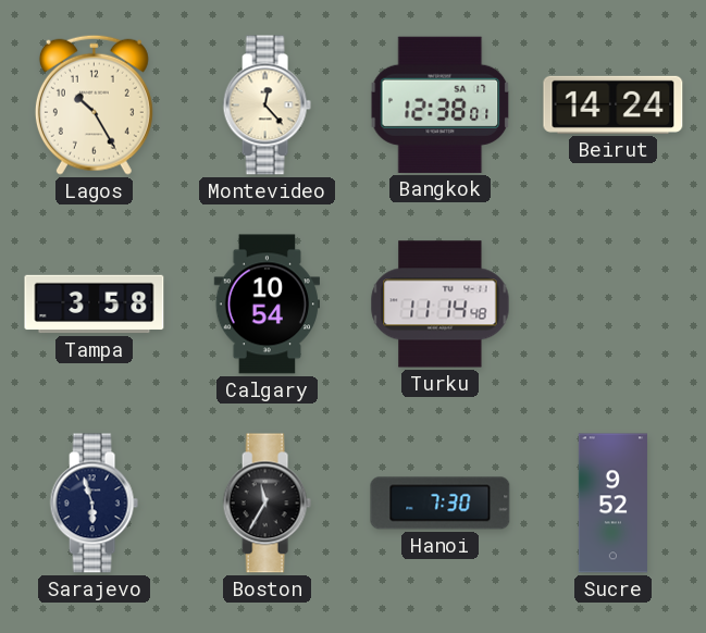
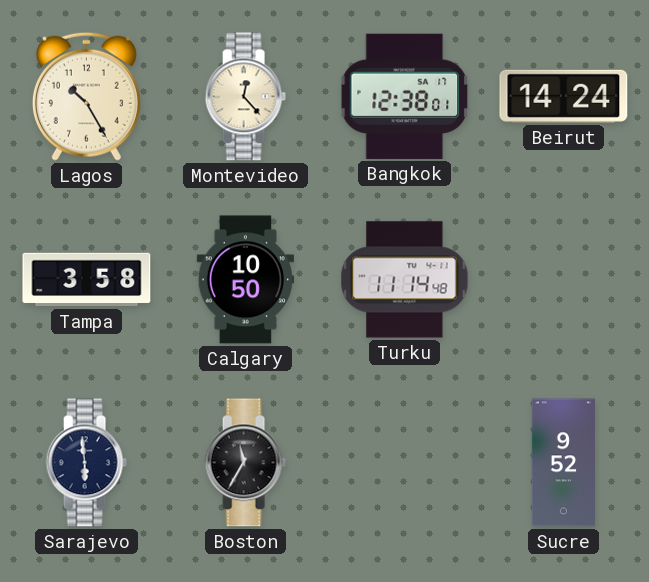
Calgary: 10:54 -> 10:50
Sarajevo: 5:57 -> 5:59
Hanoi: 7:30 -> none
